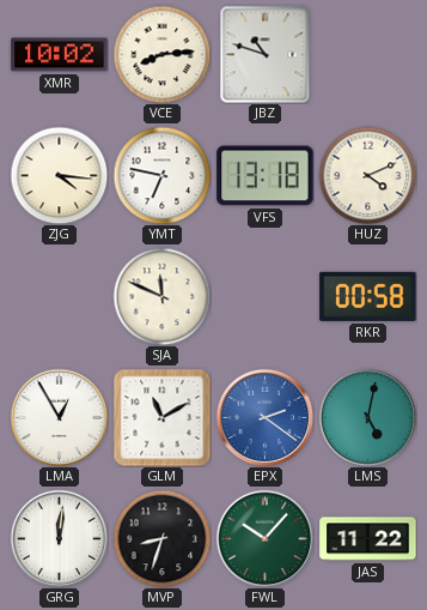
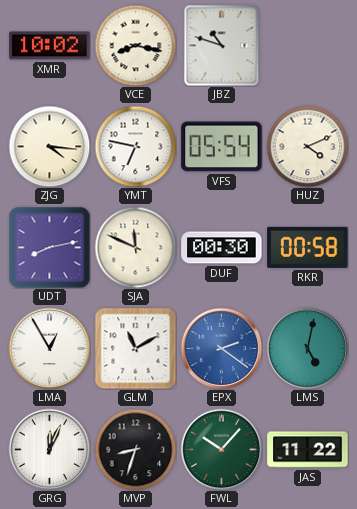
VCE: 8:14 -> 8:17
VFS: 13:18 -> 05:54
UDT: none -> 8:13
DUF: none -> 00:30
GRG: 12:01 -> 12:04
